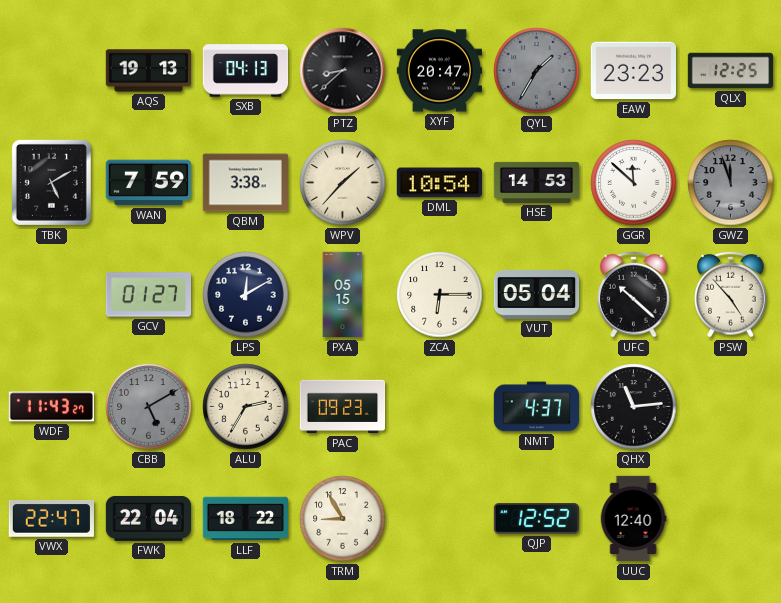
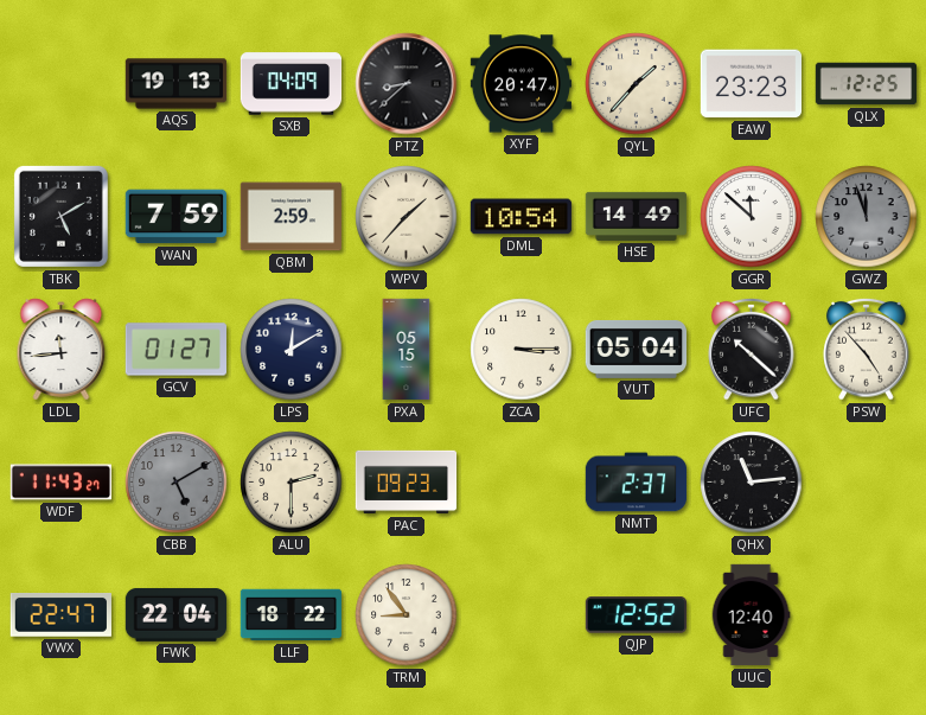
SXB: 04:13 -> 04:09
QYL: 1:35 -> 1:37
QYL dial: grey -> cream
QBM: 3:38 -> 2:59
HSE: 14:53 -> 14:49
LDL: none -> 11:44
ZCA: 6:15 -> 3:15
ALU: 2:35 -> 2:30
NMT: 4:37 -> 2:37
TRM: 8:55 -> 8:54
